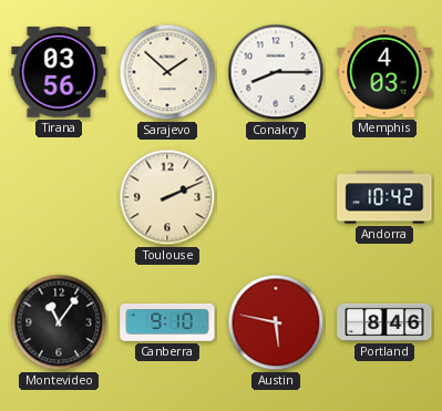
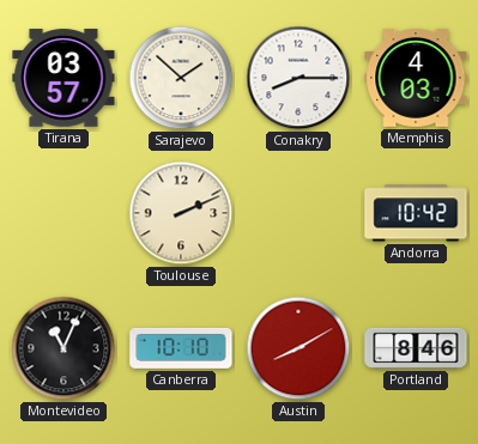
Tirana: 03:56 -> 03:57
Montevideo: 11:06 -> 11:04
Canberra: 9:10 -> 10:10
Austin: 5:47 -> 8:10
